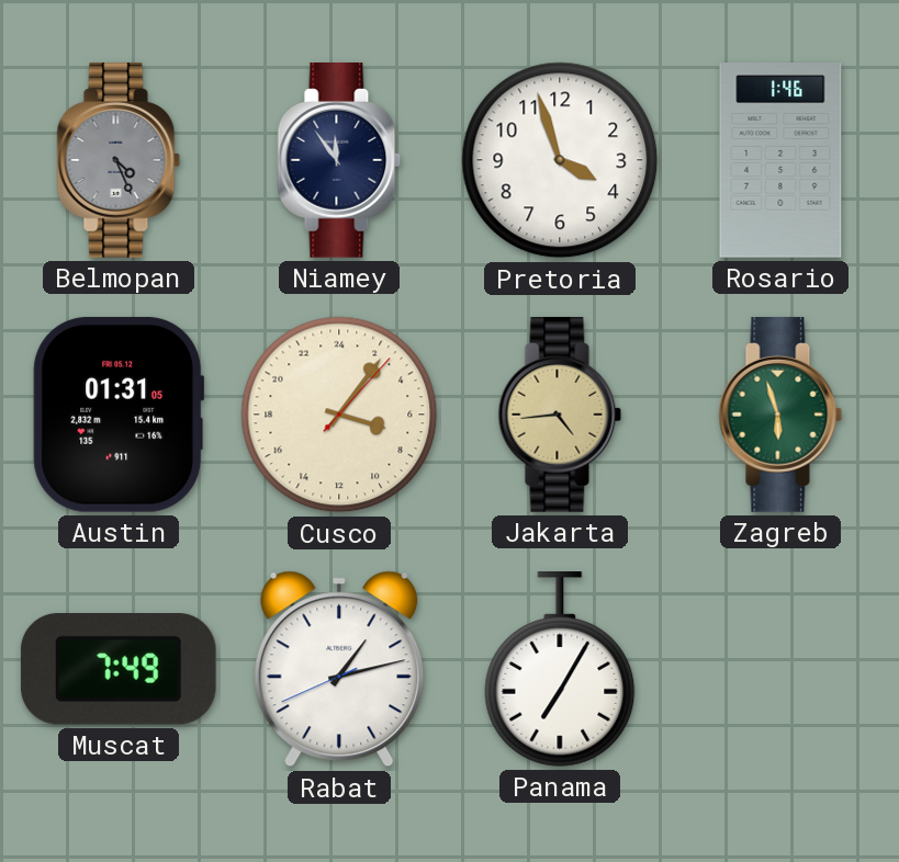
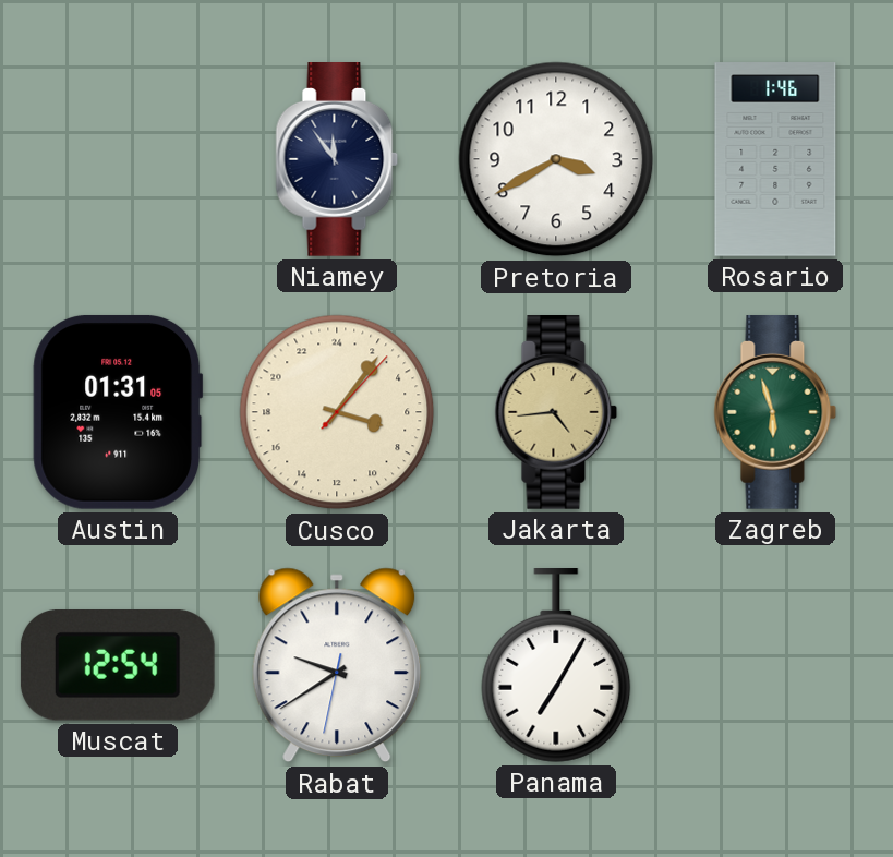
Belmopan: 4:26 -> none
Pretoria: 3:57 -> 3:40
Muscat: 7:49 -> 12:54
Rabat: 1:12 -> 9:39
